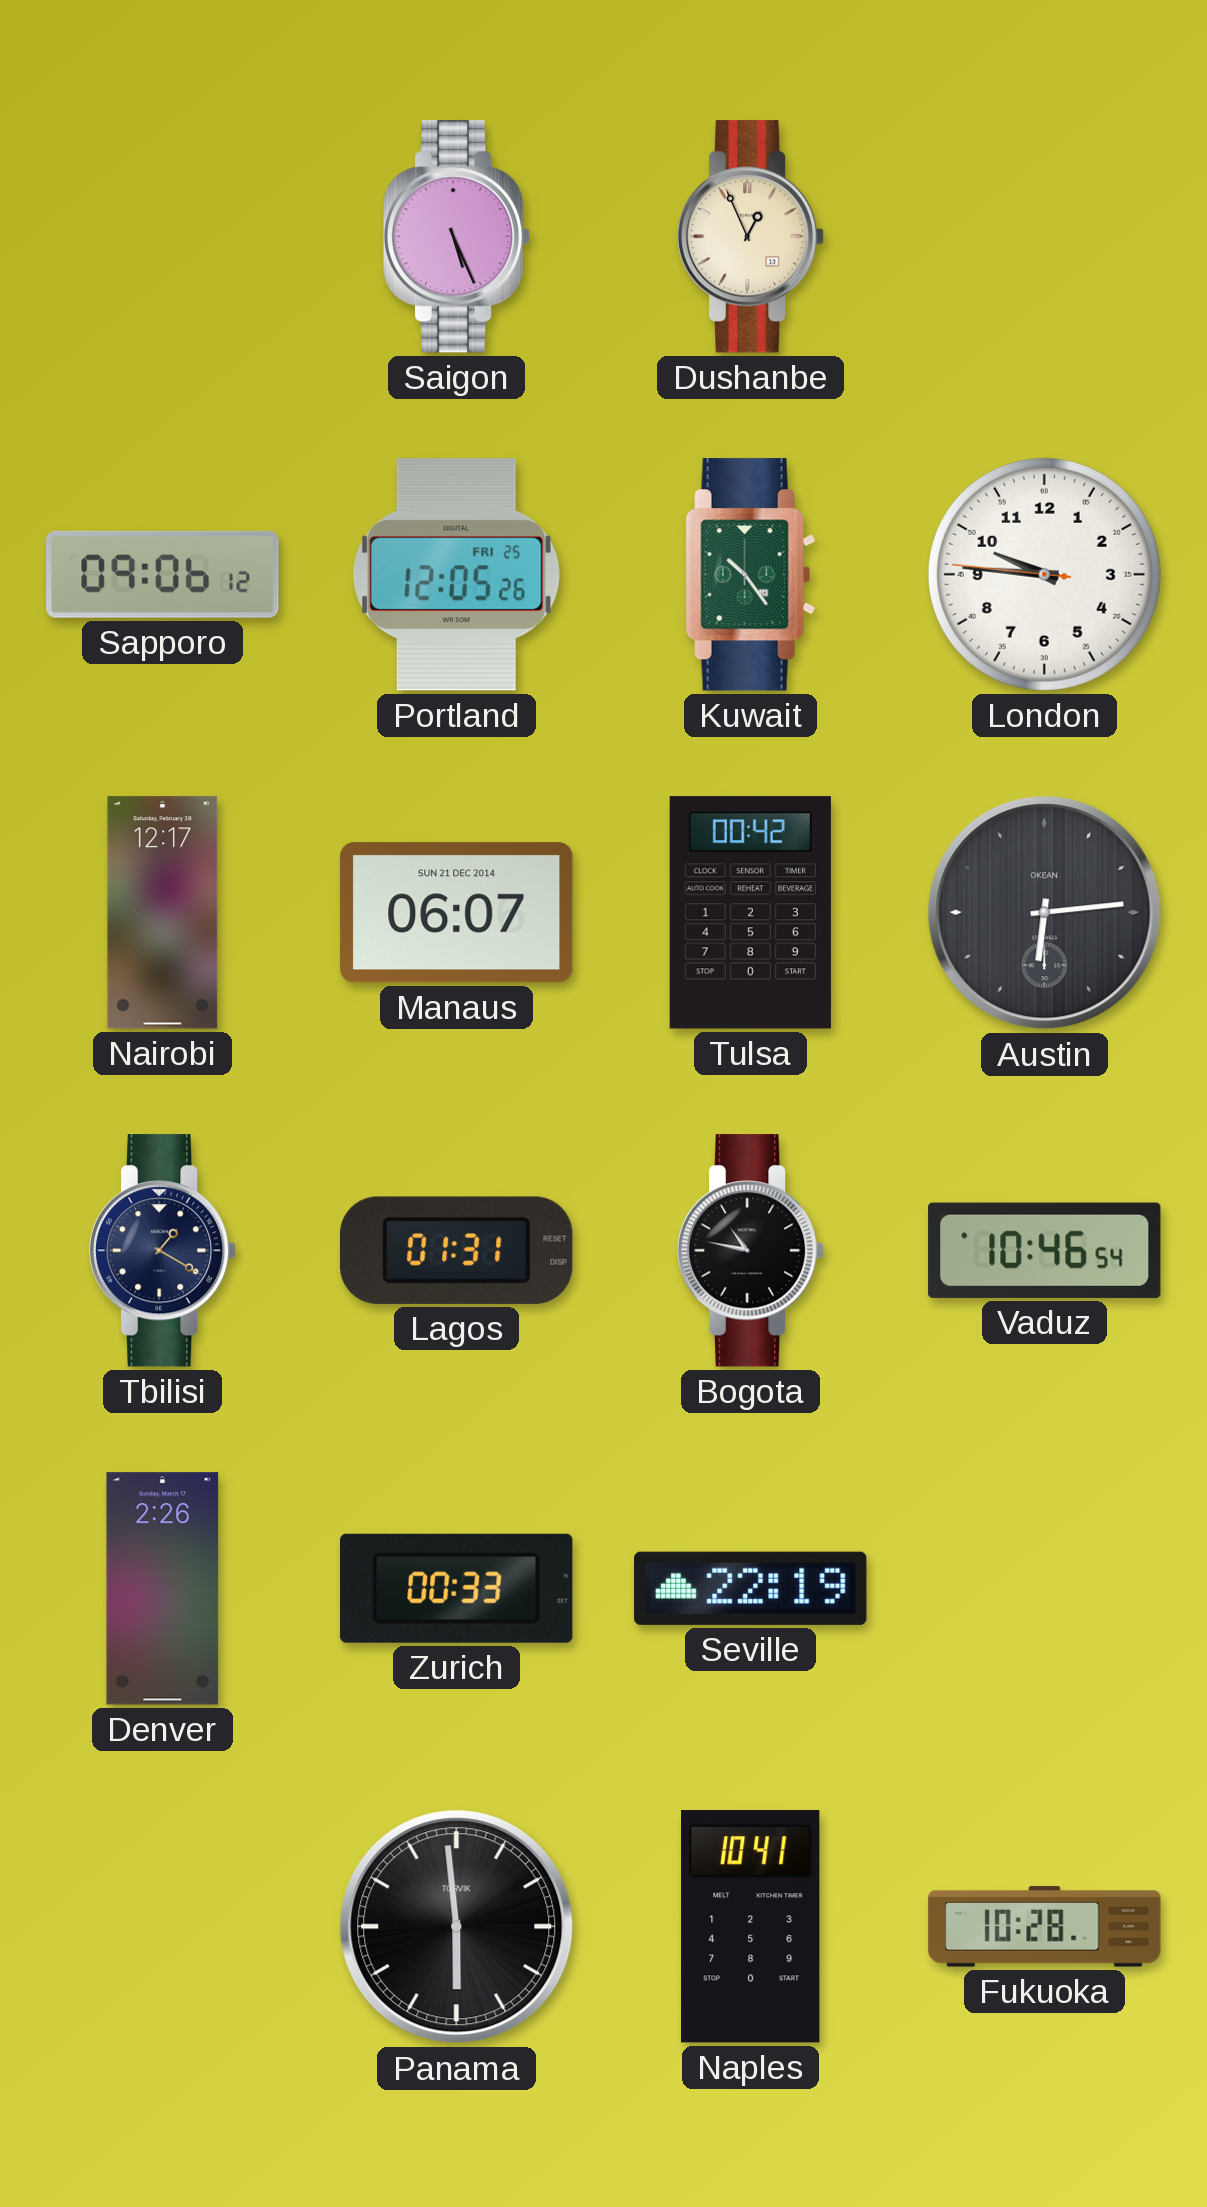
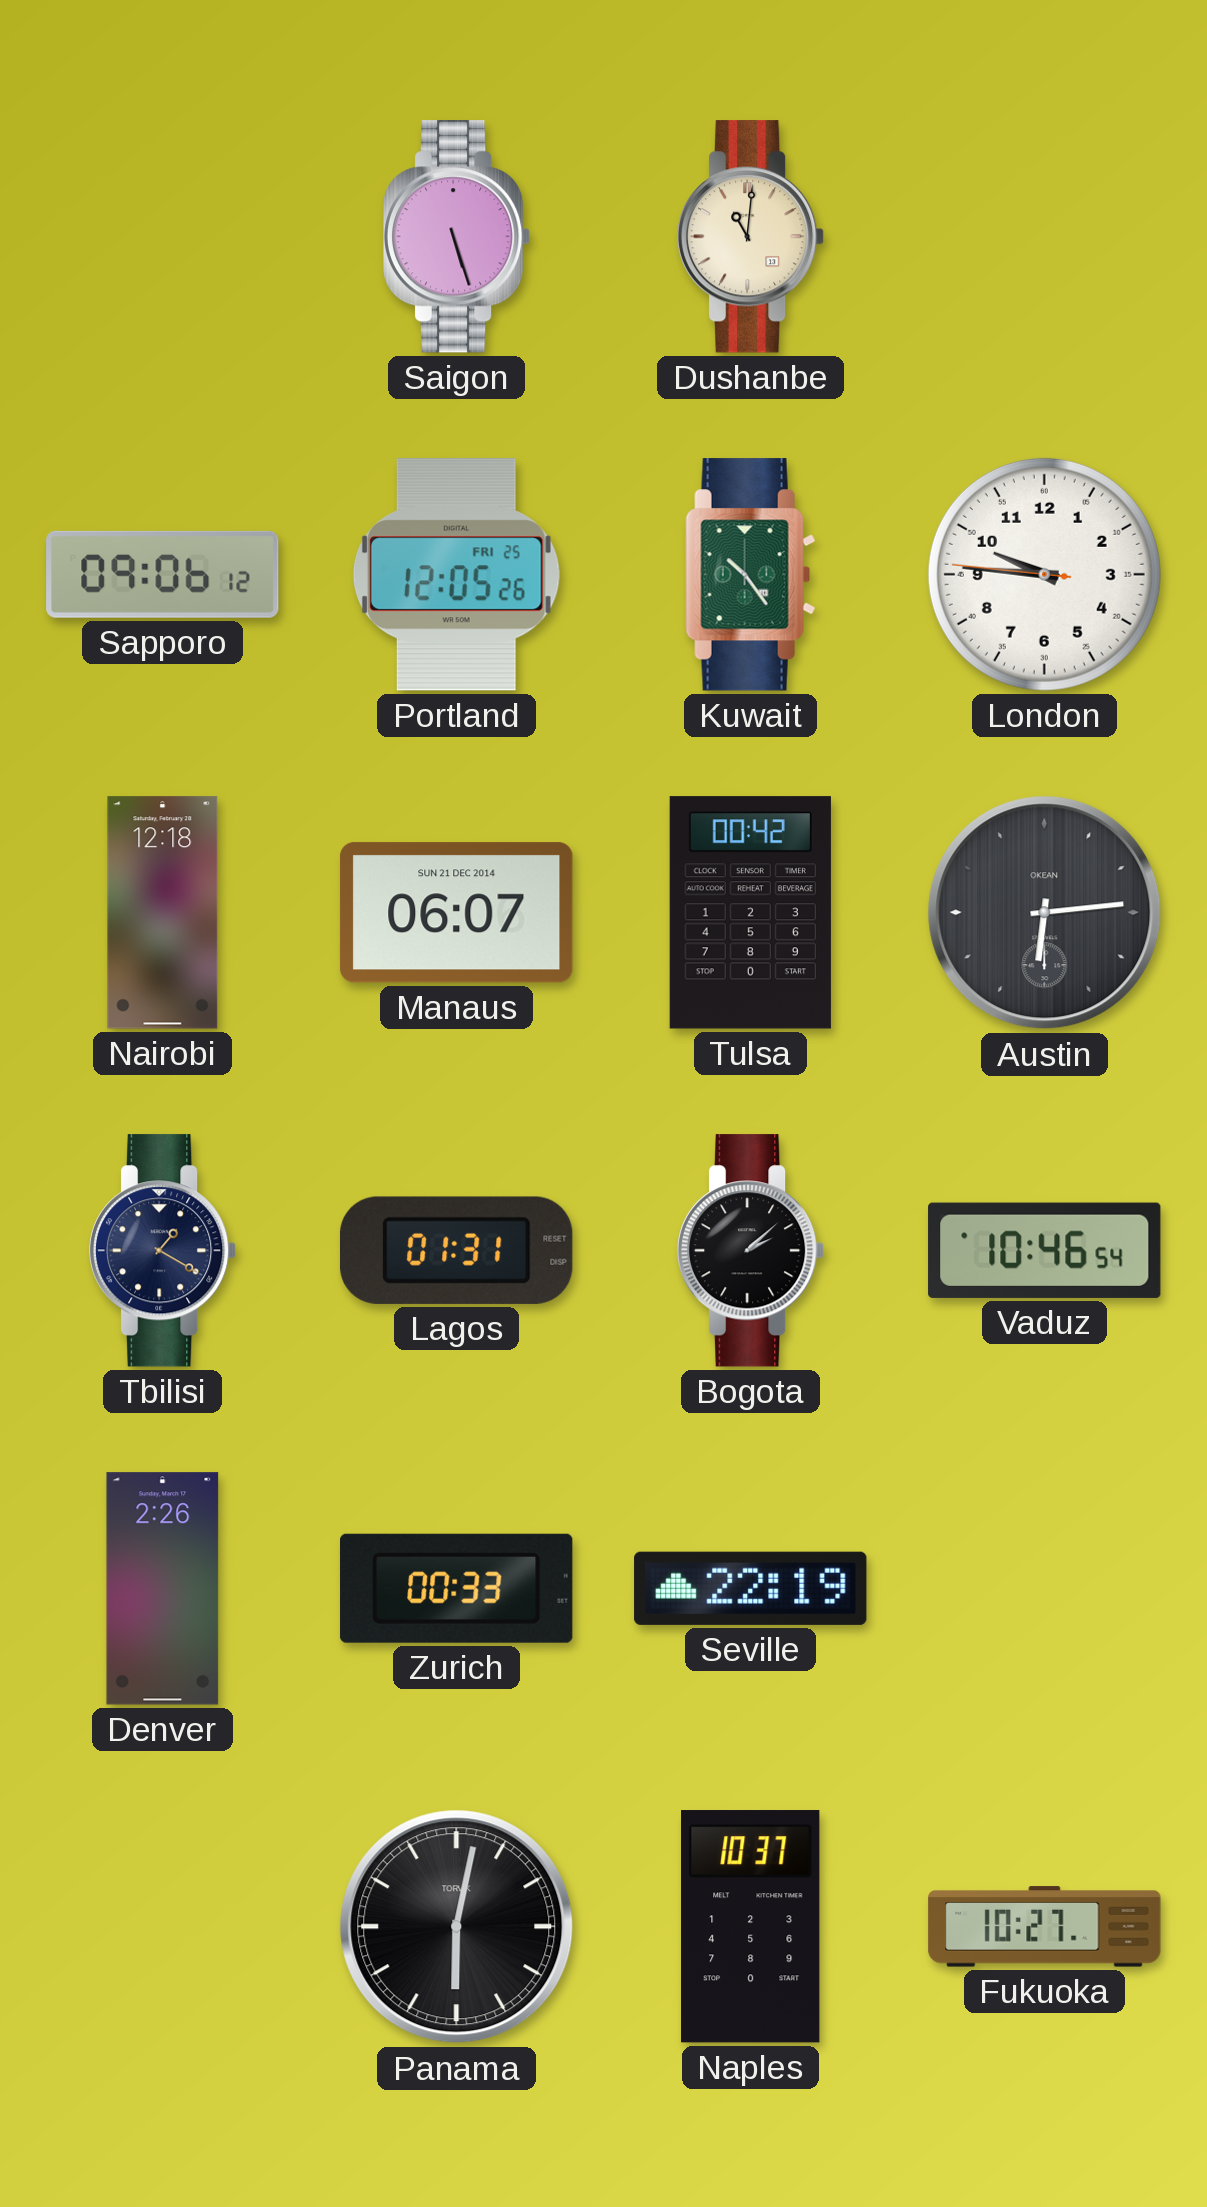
Saigon: 5:26 -> 5:27
Dushanbe: 12:56 -> 11:01
Nairobi: 12:17 -> 12:18
Bogota: 10:47 -> 2:08
Panama: 5:59 -> 6:02
Naples: 10:41 -> 10:37
Fukuoka: 10:28 -> 10:27
